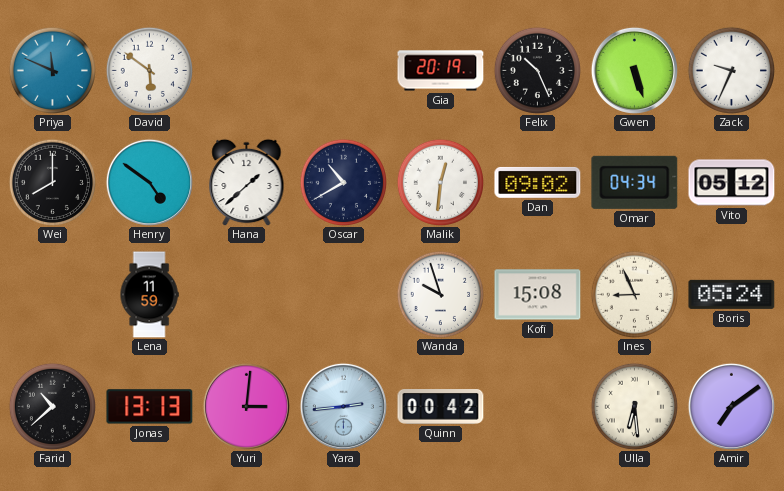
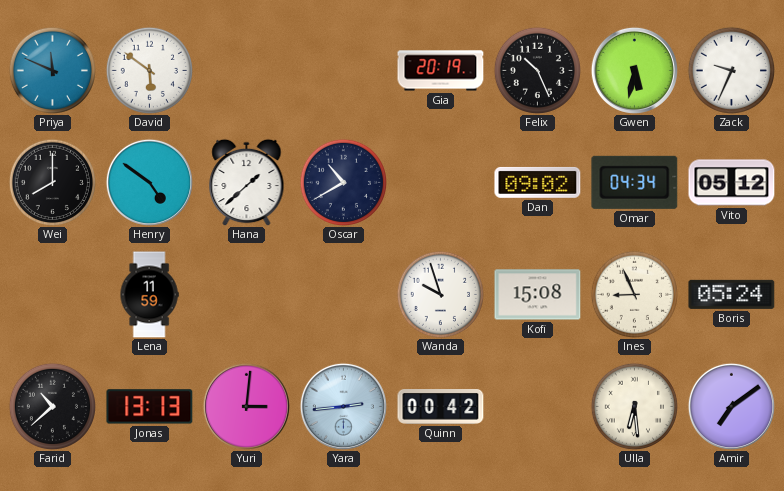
Gwen: 5:27 -> 5:32
Malik: 12:31 -> none
